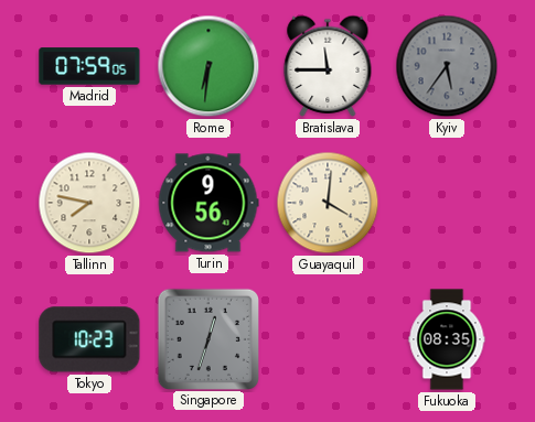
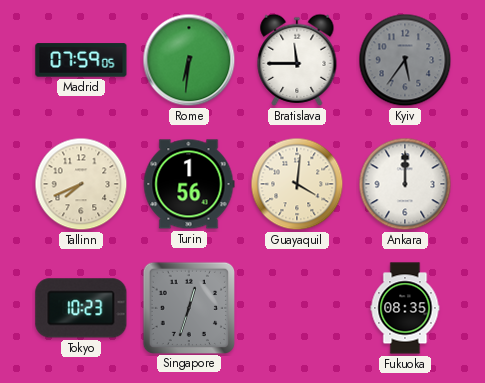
Tallinn: 7:47 -> 7:41
Turin: 9:56 -> 1:56
Ankara: none -> 12:00
